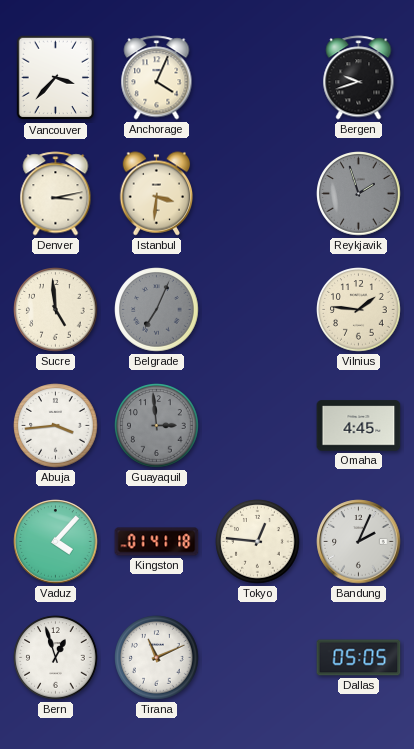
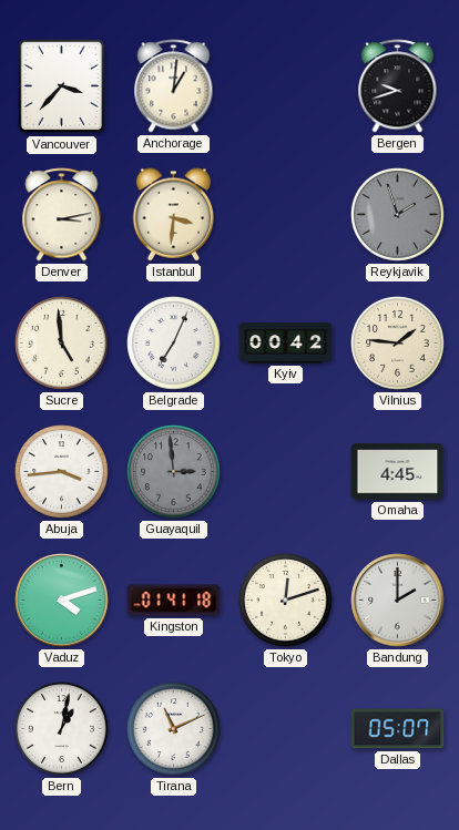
Anchorage: 4:04 -> 1:01
Belgrade dial: grey -> white
Kyiv: none -> 00:42
Vaduz: 4:07 -> 4:12
Tokyo: 12:46 -> 12:12
Bandung: 2:04 -> 2:00
Bern: 12:57 -> 1:02
Dallas: 05:05 -> 05:07
